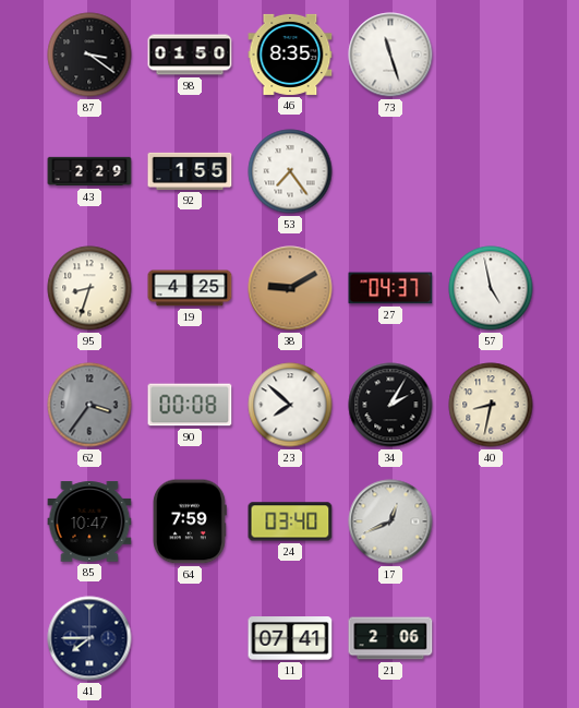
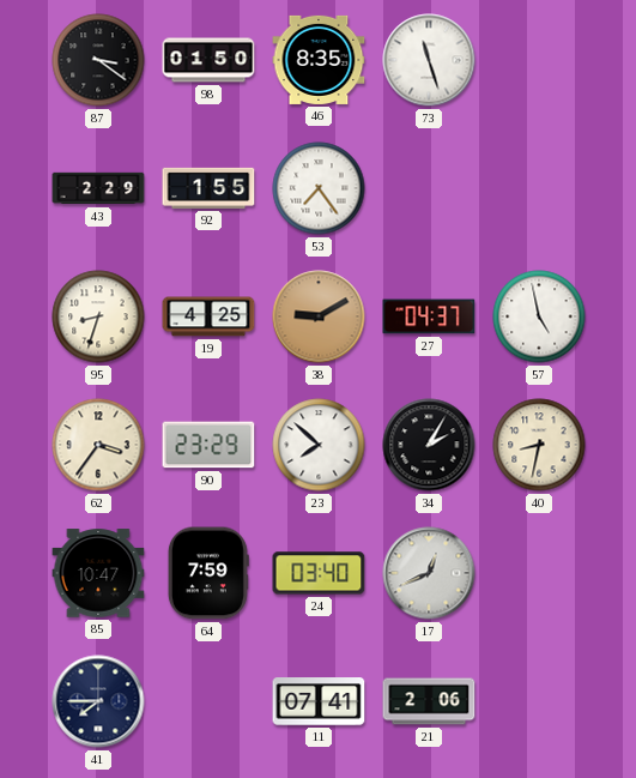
62 dial: grey -> cream
90: 00:08 -> 23:29
